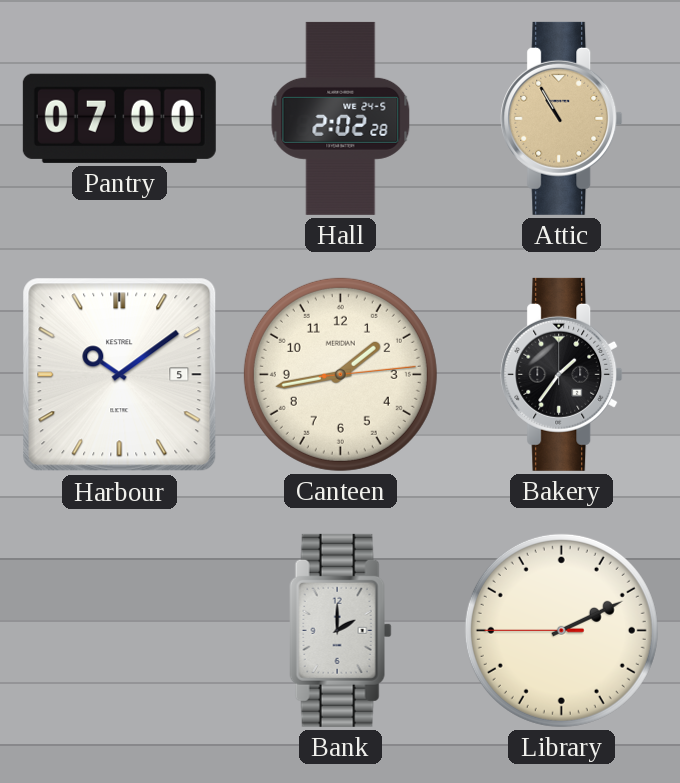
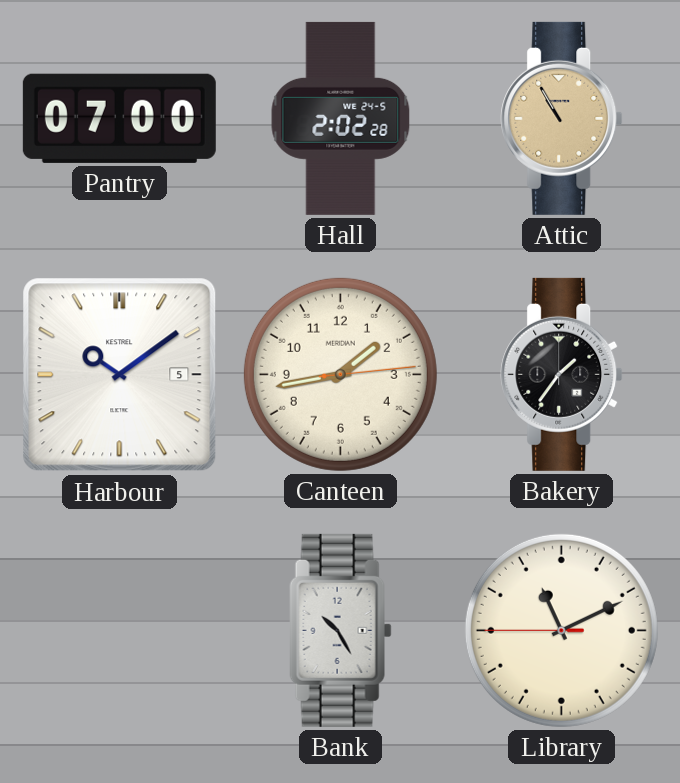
Bank: 2:00 -> 10:25
Library: 2:10 -> 11:10
